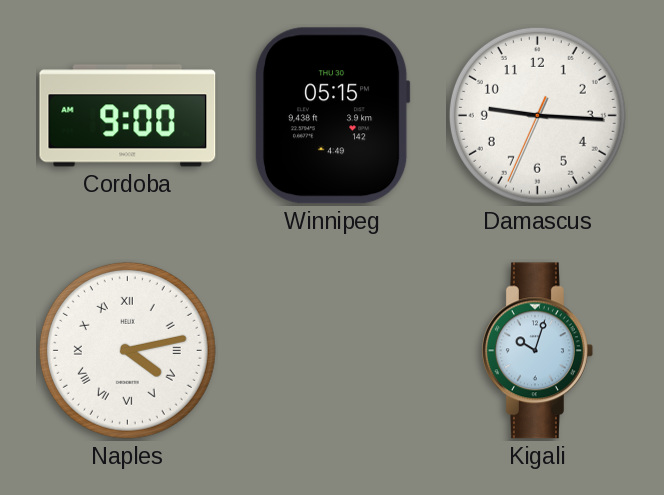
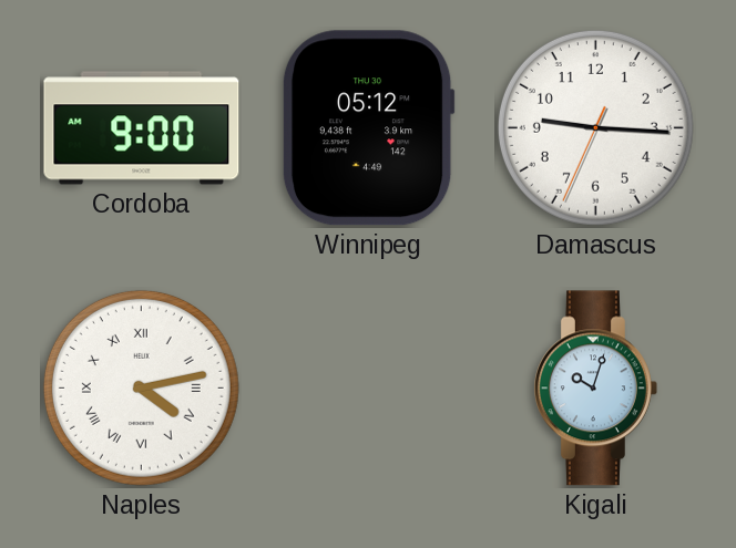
Winnipeg: 05:15 -> 05:12
